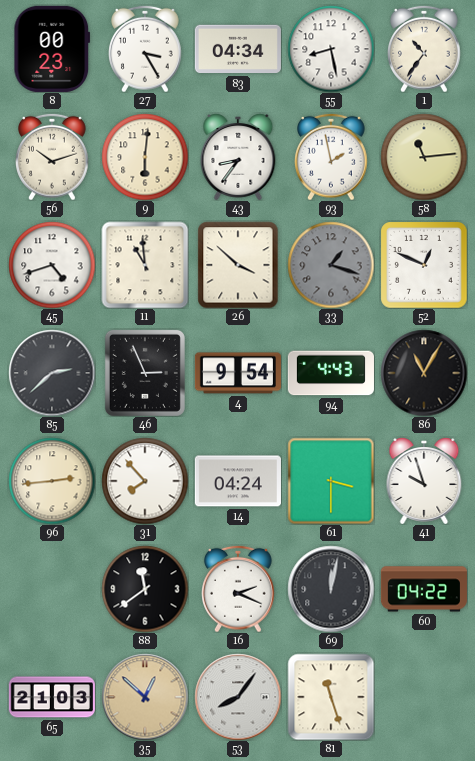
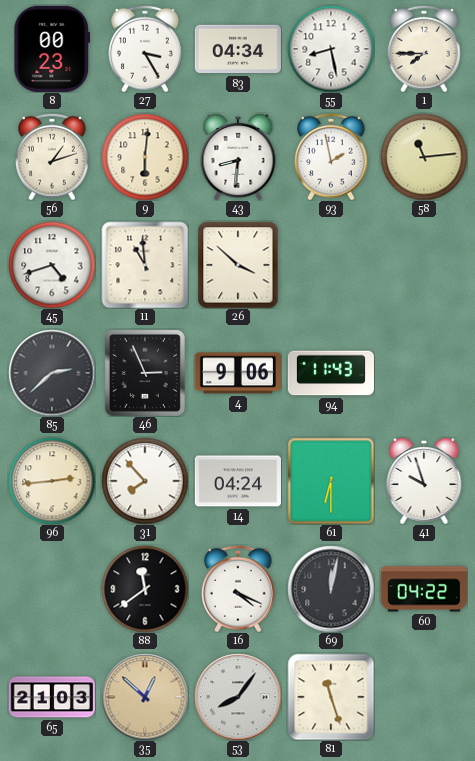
1: 10:36 -> 7:45
56: 10:12 -> 1:12
43: 8:36 -> 8:31
33: 1:18 -> none
52: 12:49 -> none
4: 9:54 -> 9:06
94: 4:43 -> 11:43
86: 11:05 -> none
61: 3:30 -> 6:30
16: 2:19 -> 4:19
